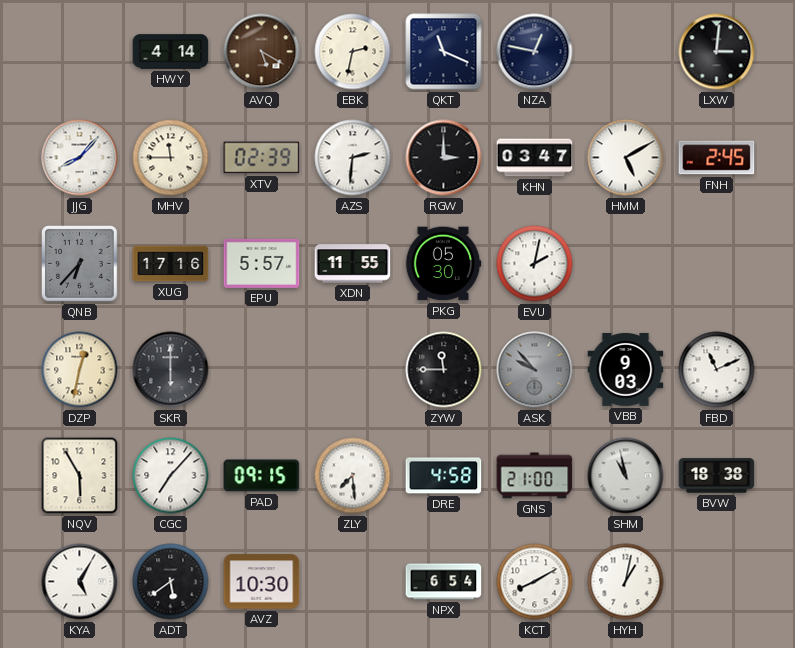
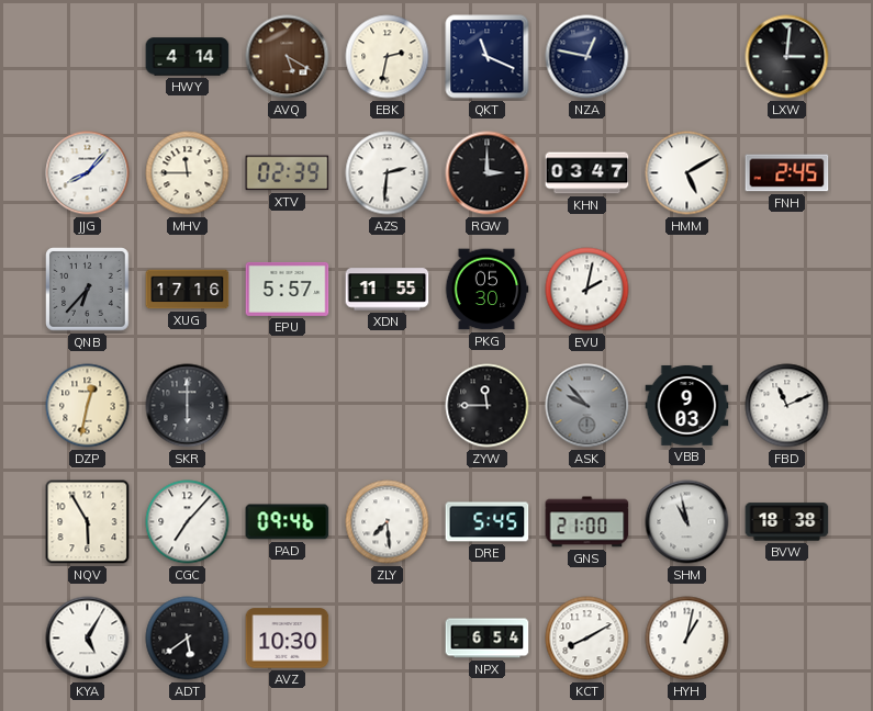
PAD: 09:15 -> 09:46
DRE: 4:58 -> 5:45
